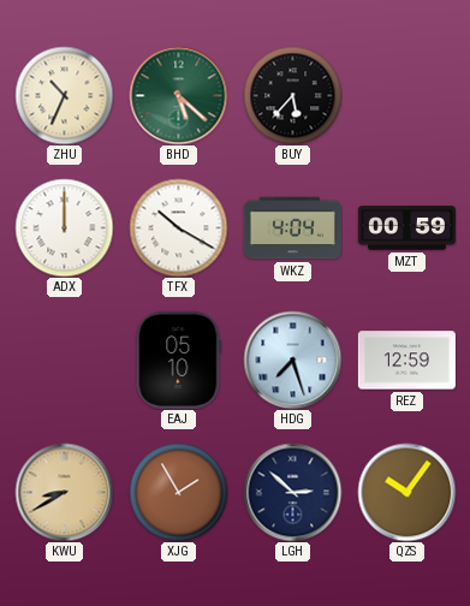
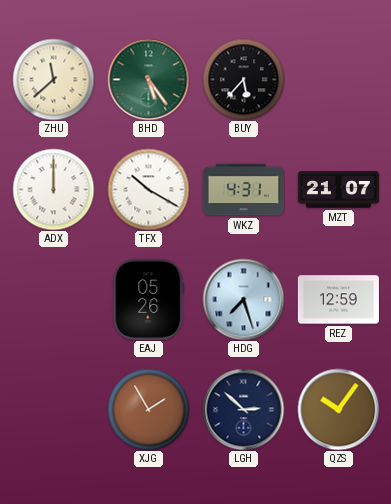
ZHU: 10:34 -> 11:38
BHD: 5:22 -> 5:24
WKZ: 4:04 -> 4:31
MZT: 00:59 -> 21:07
EAJ: 05:10 -> 05:26
KWU: 8:40 -> none
